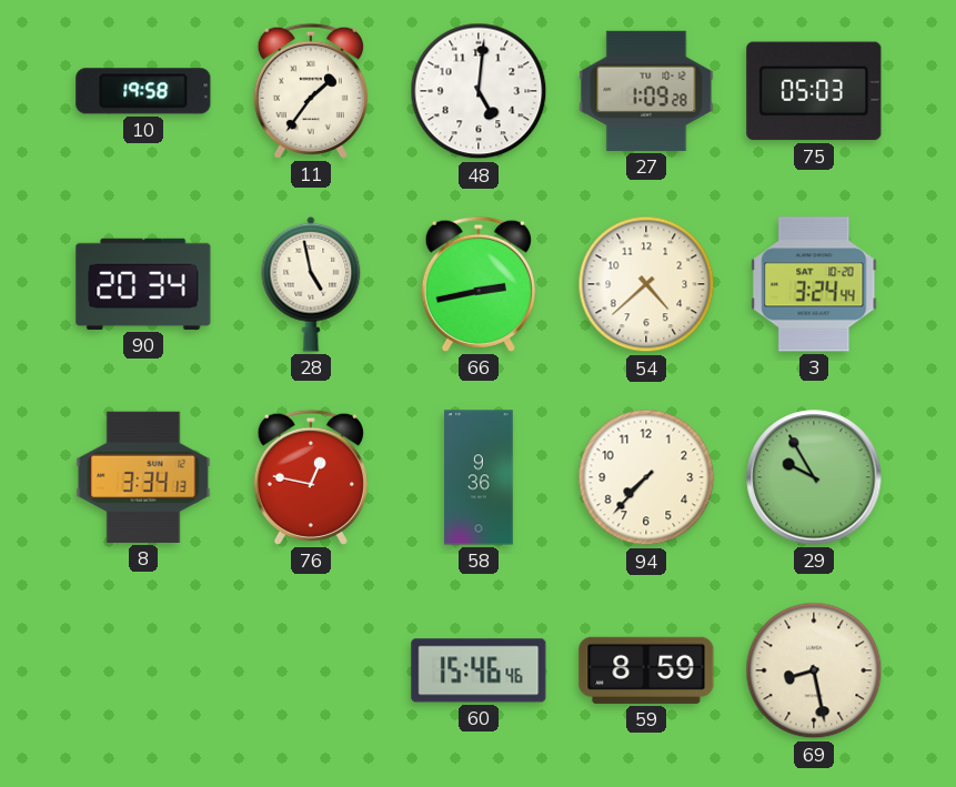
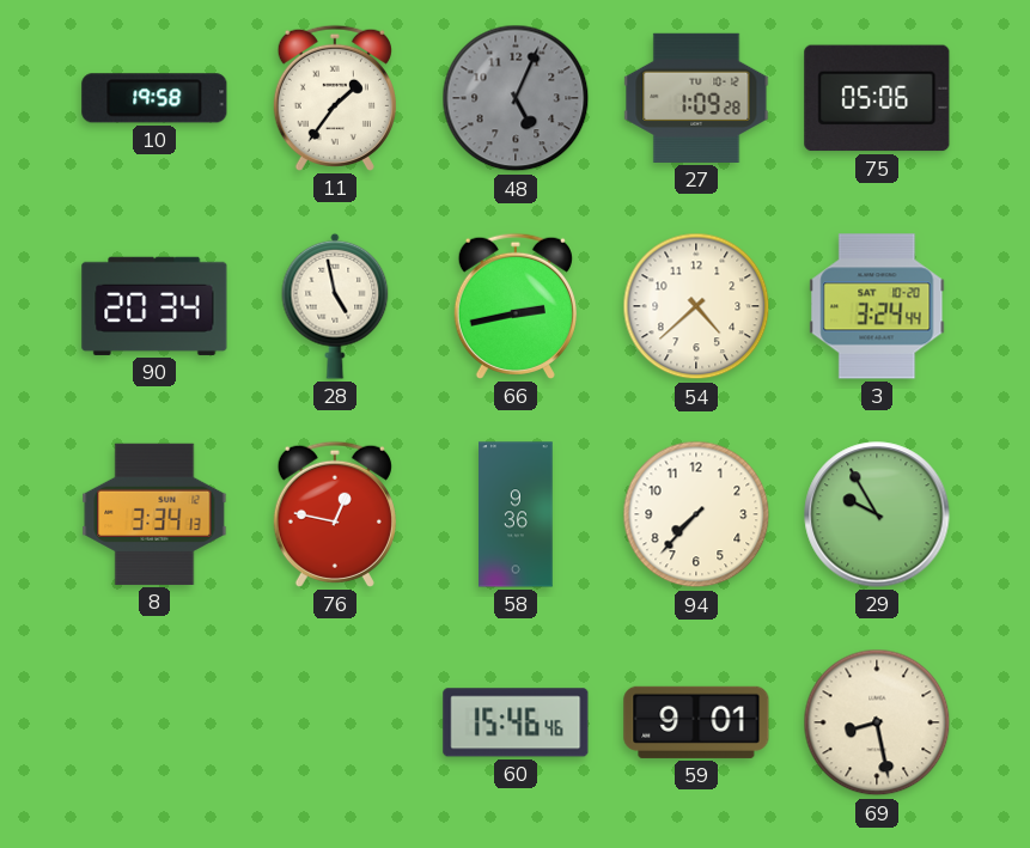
48: 5:01 -> 5:04
48 dial: white -> grey
75: 05:03 -> 05:06
59: 8:59 -> 9:01
